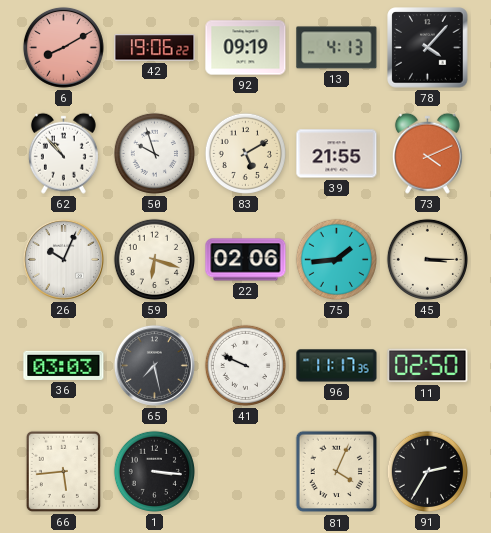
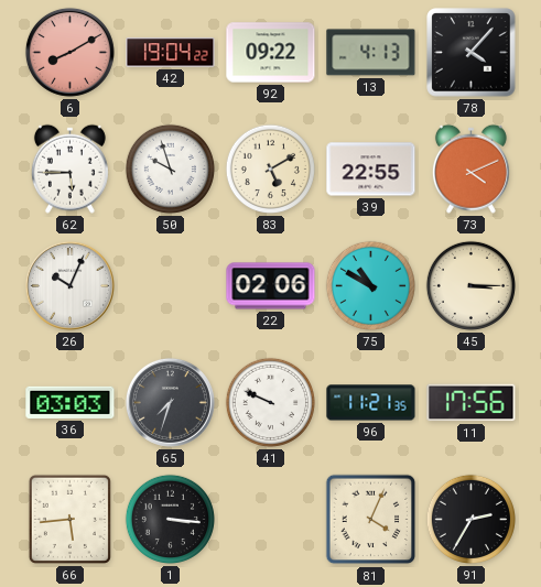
42: 19:06 -> 19:04
92: 09:19 -> 09:22
62: 10:53 -> 5:45
39: 21:55 -> 22:55
59: 6:18 -> none
75: 1:44 -> 10:50
65: 7:28 -> 7:33
96: 11:17 -> 11:21
11: 02:50 -> 17:56
